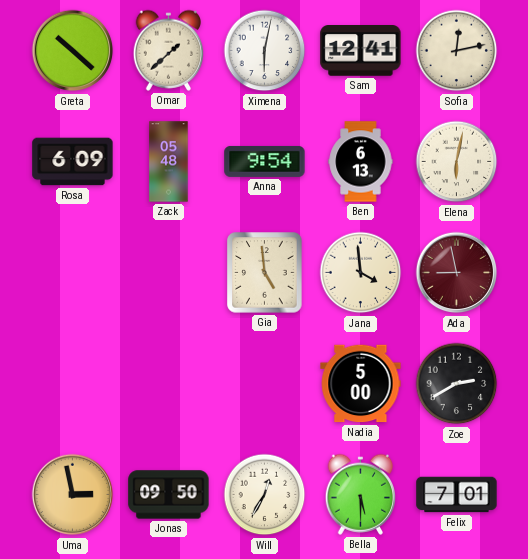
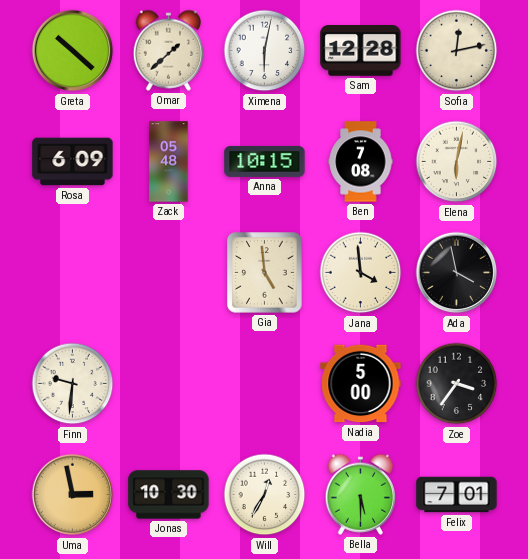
Sam: 12:41 -> 12:28
Anna: 9:54 -> 10:15
Ben: 6:13 -> 7:08
Ada: 8:58 -> 3:58
Ada dial: burgundy -> black
Finn: none -> 9:31
Zoe: 2:40 -> 3:36
Jonas: 09:50 -> 10:30
